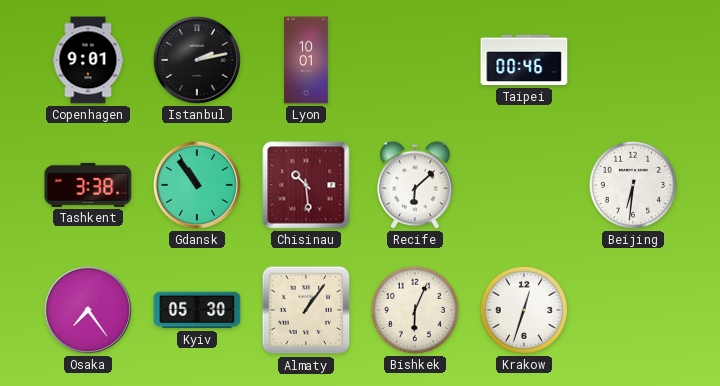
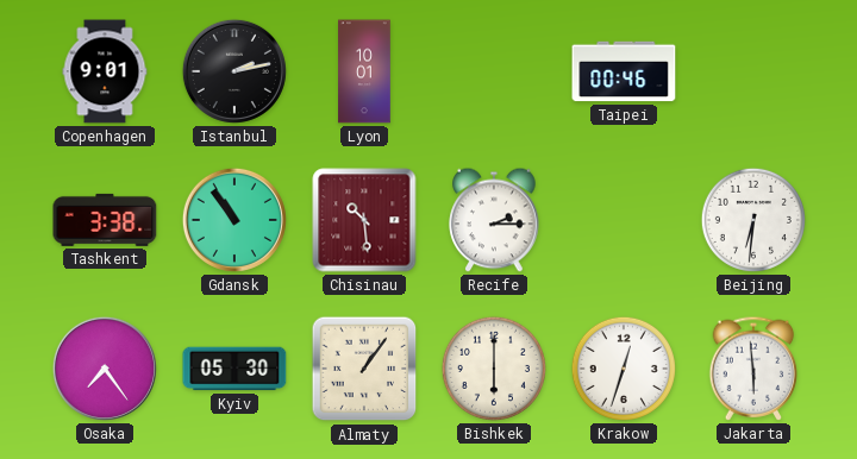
Recife: 6:08 -> 2:15
Bishkek: 6:04 -> 6:00
Jakarta: none -> 5:59
